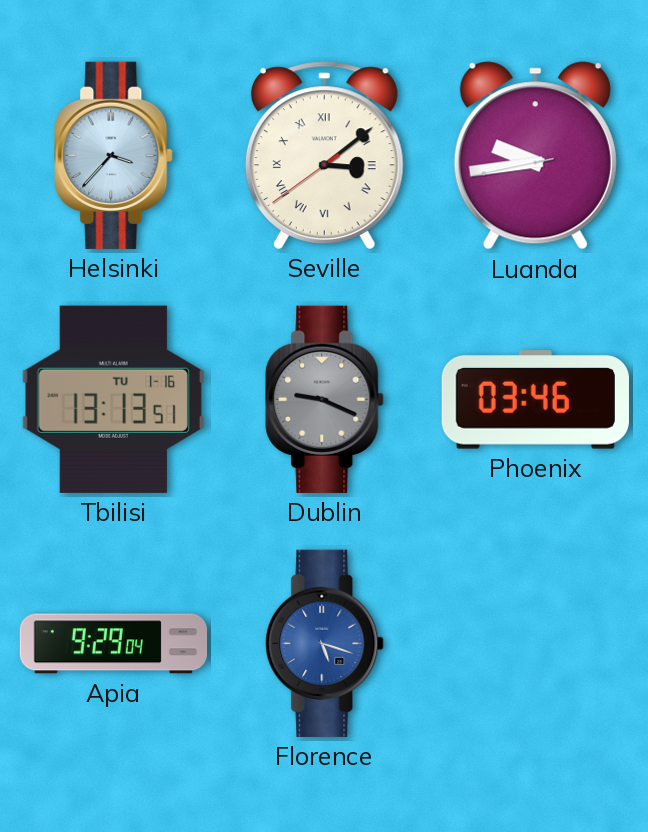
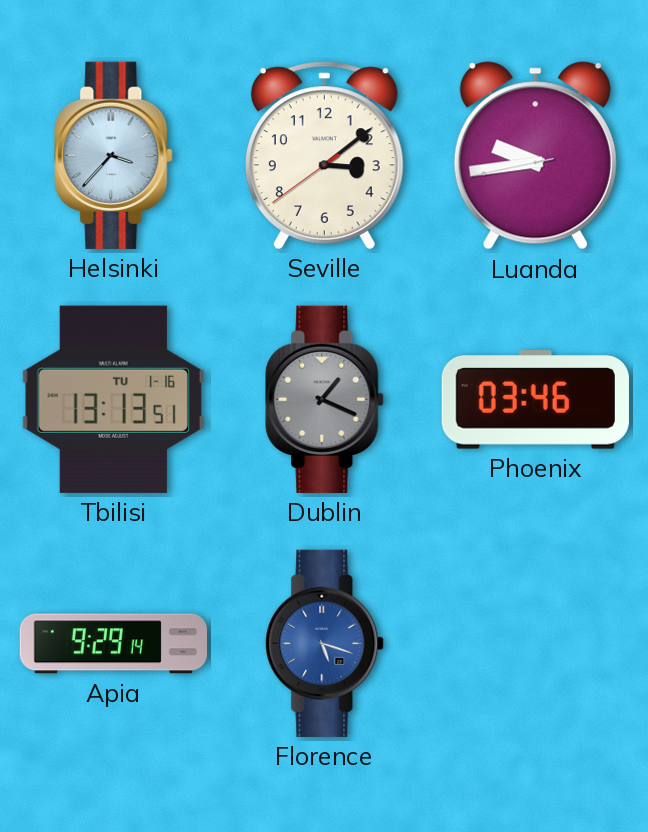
Seville numerals: Roman -> Arabic
Dublin: 9:19 -> 1:19
Apia: 9:29:04 -> 9:29:14
